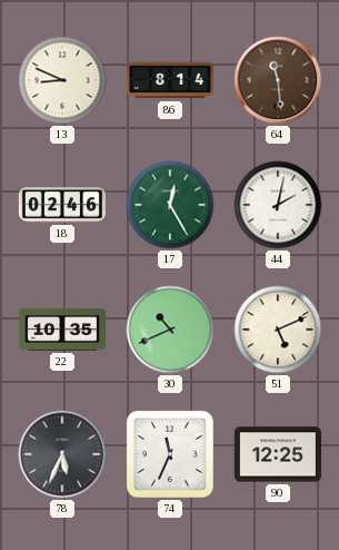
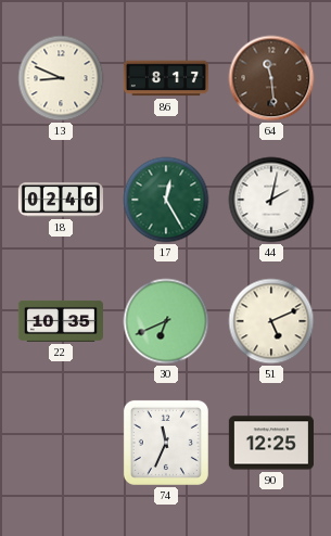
86: 8:14 -> 8:17
30: 10:41 -> 6:41
78: 5:34 -> none
